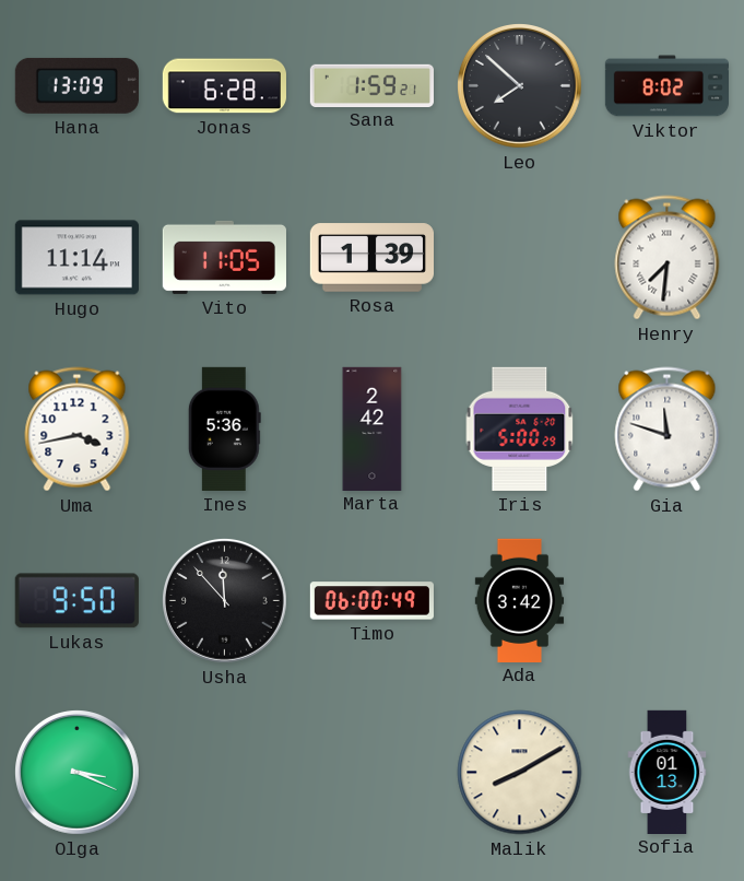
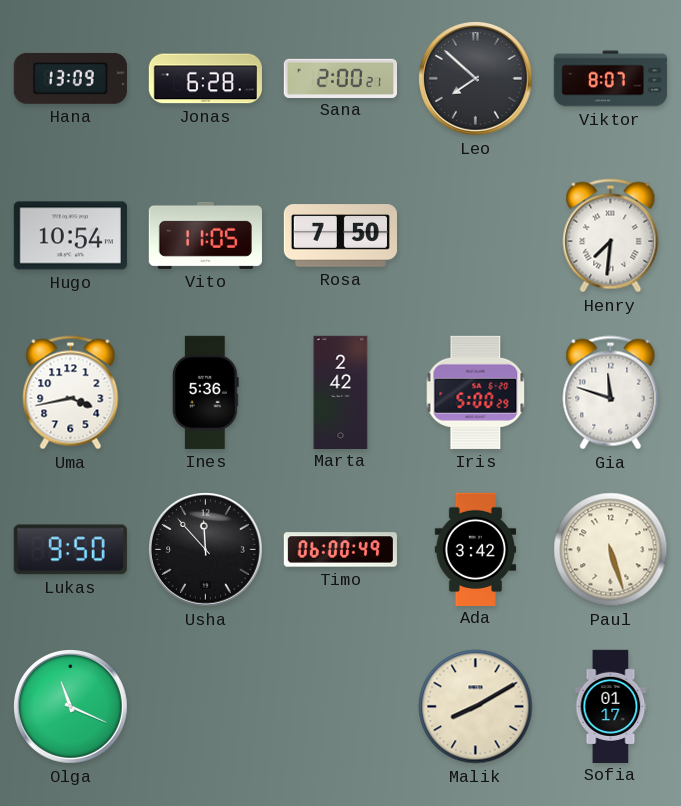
Sana: 1:59 -> 2:00
Viktor: 8:02 -> 8:07
Hugo: 11:14 -> 10:54
Rosa: 1:39 -> 7:50
Paul: none -> 5:27
Olga: 3:19 -> 11:19
Sofia: 01:13 -> 01:17
